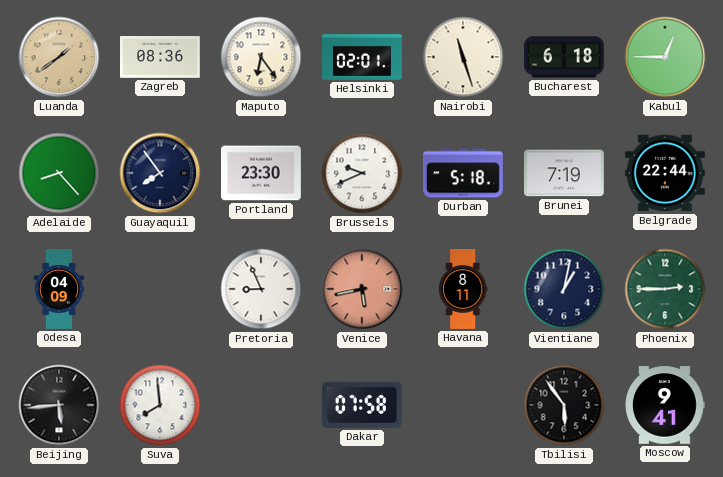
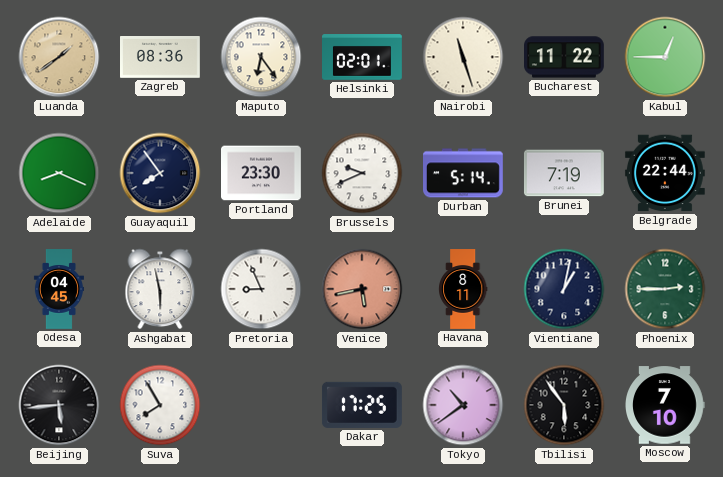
Bucharest: 6:18 -> 11:22
Adelaide: 8:23 -> 8:19
Durban: 5:18 -> 5:14
Odesa: 04:09 -> 04:45
Ashgabat: none -> 5:58
Suva: 7:59 -> 7:55
Dakar: 07:58 -> 17:25
Tokyo: none -> 10:39
Moscow: 9:41 -> 7:10
